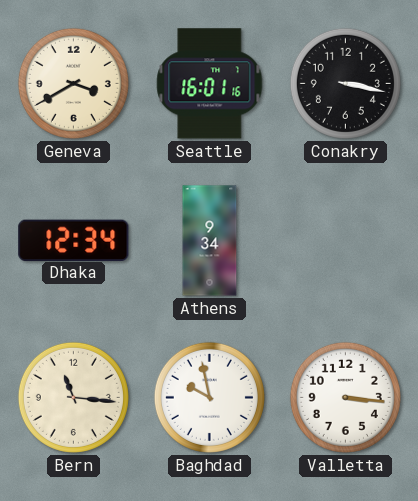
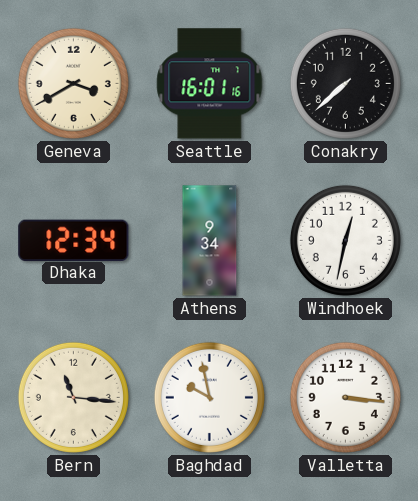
Conakry: 3:17 -> 7:38
Windhoek: none -> 12:32
